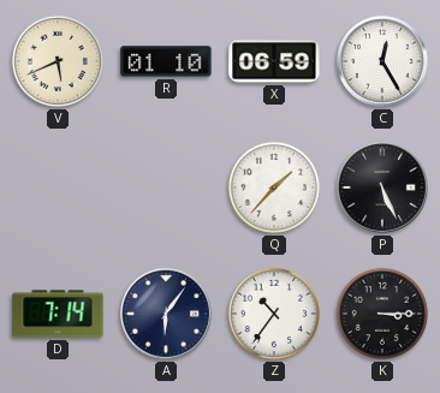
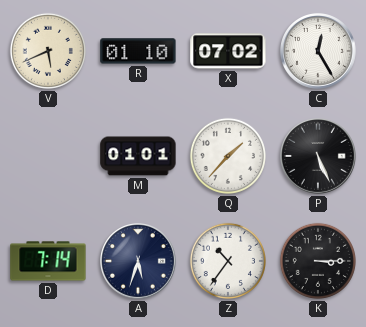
X: 06:59 -> 07:02
M: none -> 01:01
A: 6:06 -> 5:33
